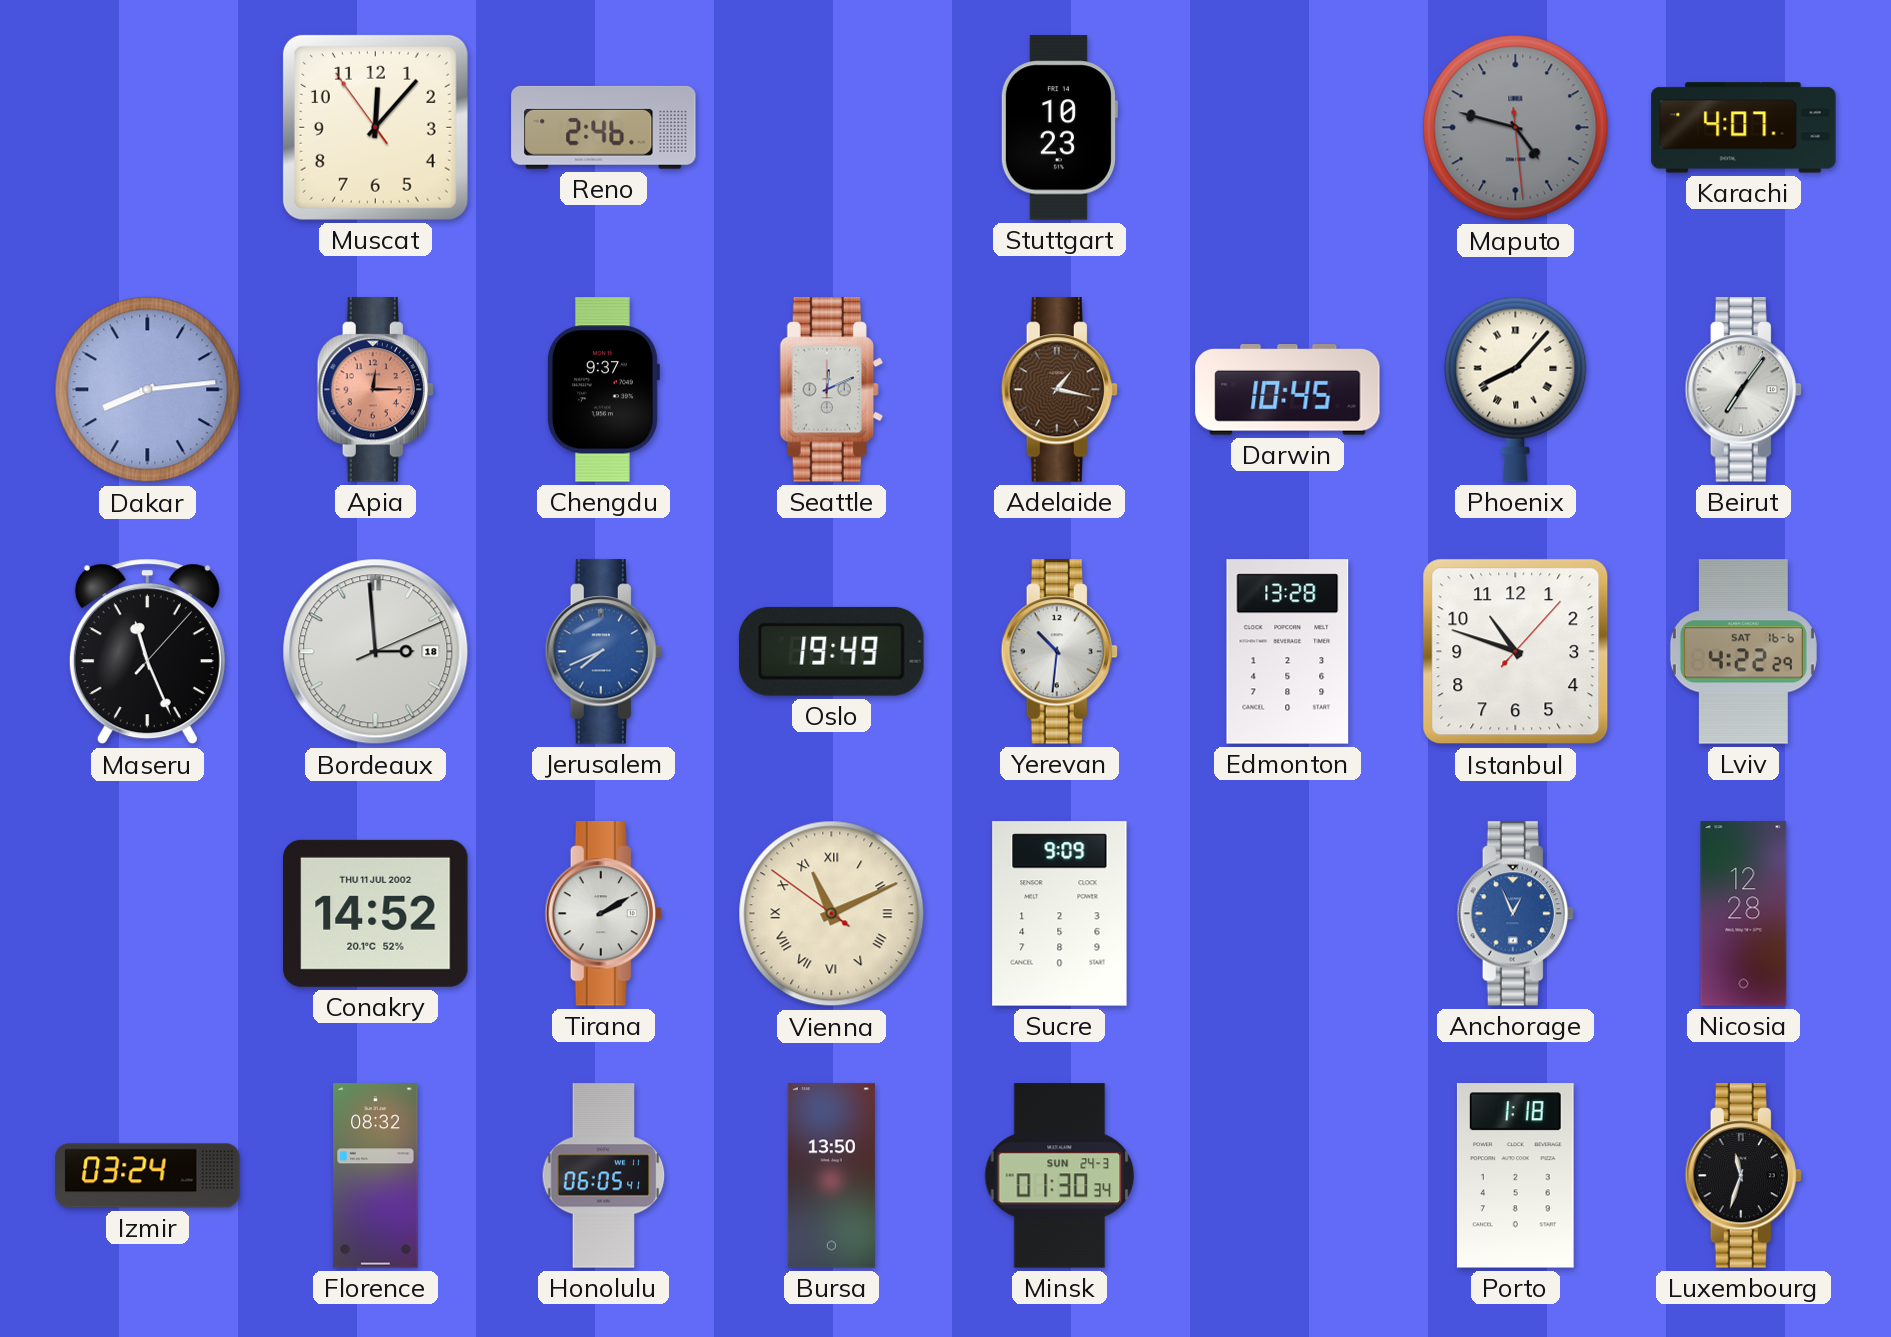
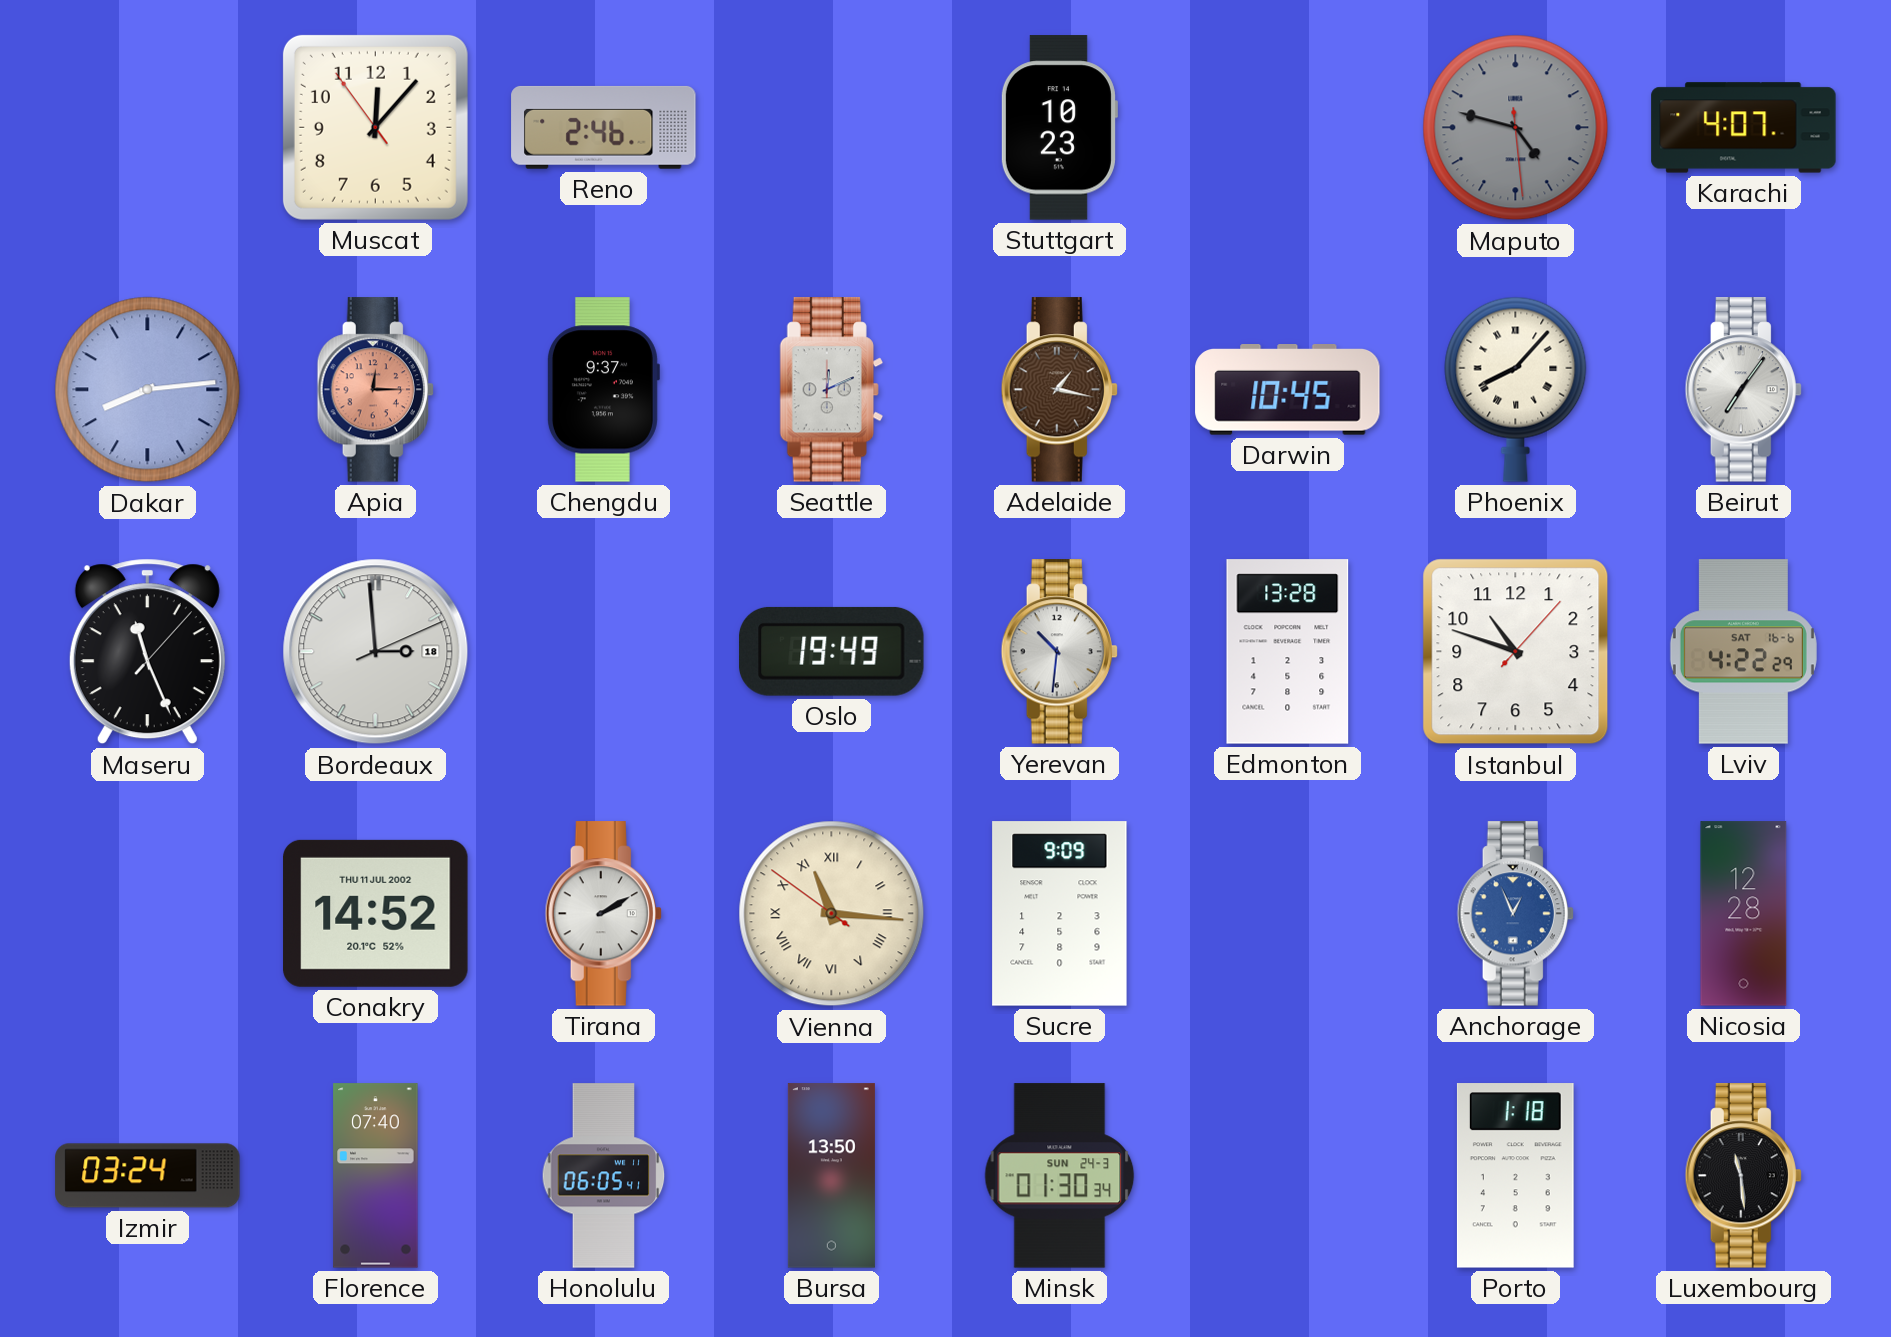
Jerusalem: 7:41 -> none
Vienna: 11:10 -> 11:15
Florence: 08:32 -> 07:40
Luxembourg: 11:33 -> 11:29
